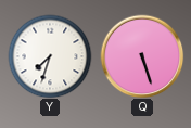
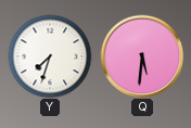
Q: 5:27 -> 5:31
